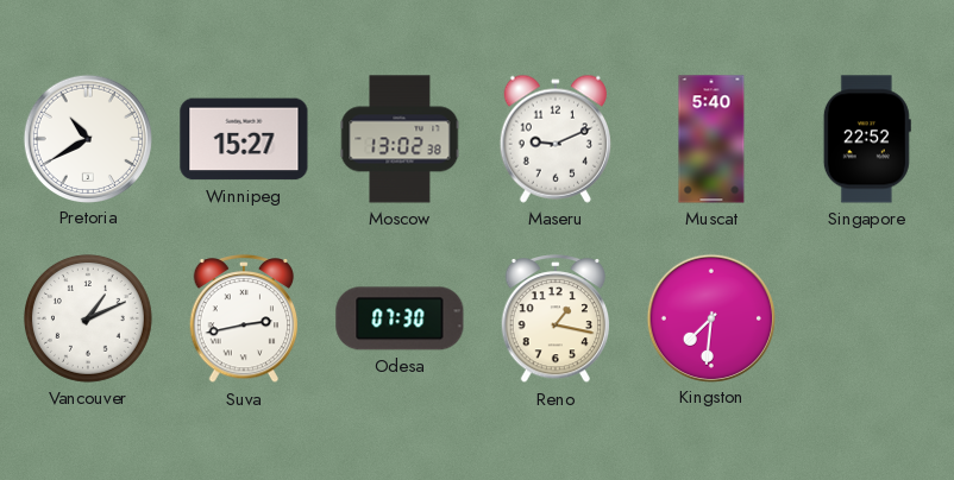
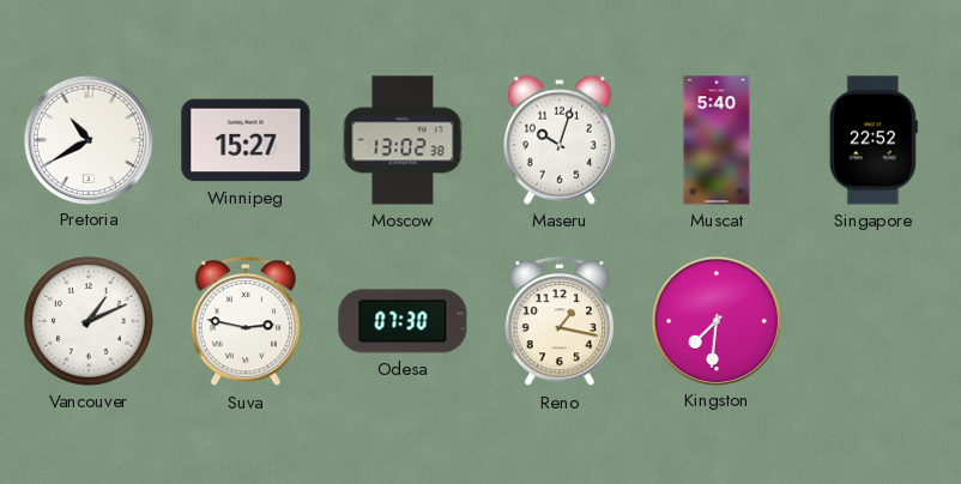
Maseru: 9:11 -> 10:03
Suva: 2:43 -> 2:47
